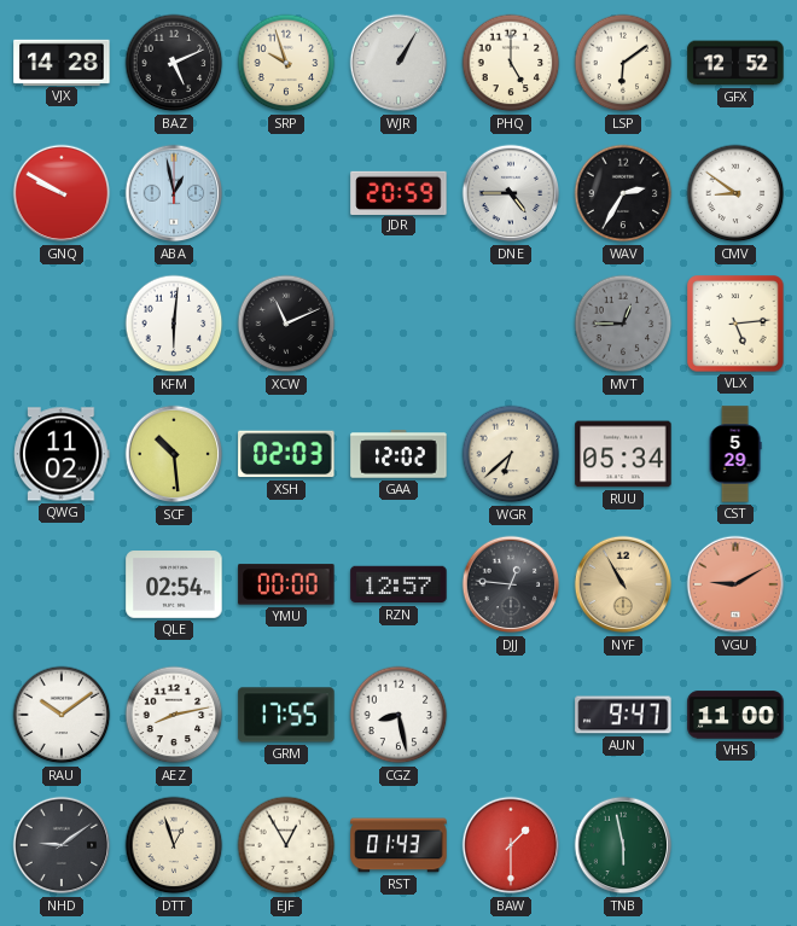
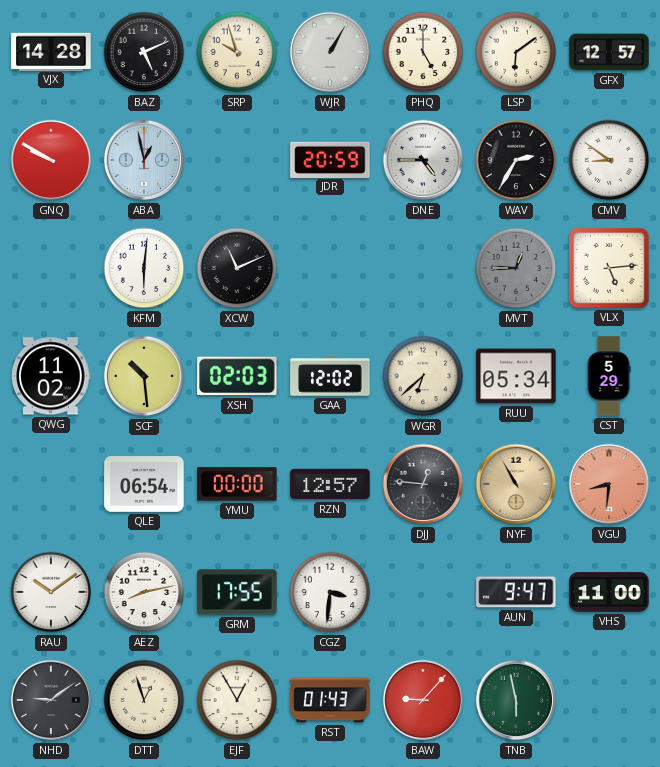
GFX: 12:52 -> 12:57
QLE: 02:54 -> 06:54
VGU: 9:10 -> 8:31
CGZ: 8:28 -> 3:31
BAW: 1:30 -> 9:07
